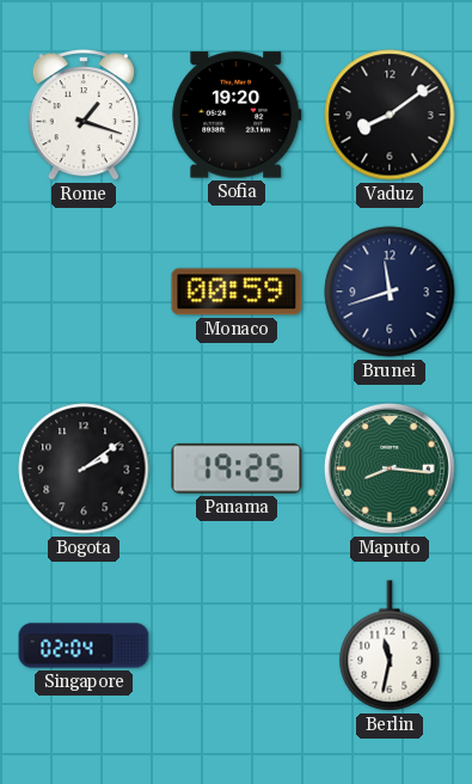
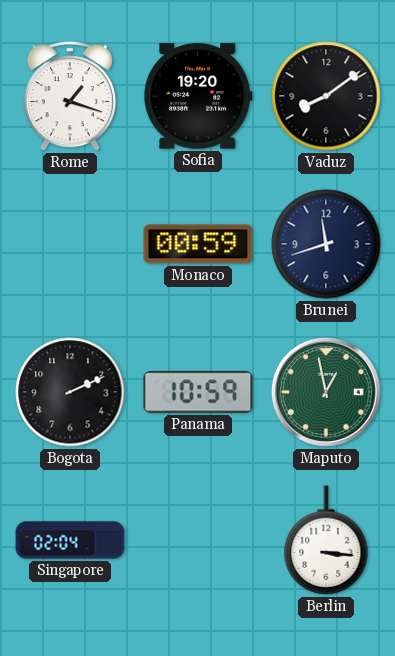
Bogota: 2:09 -> 2:11
Panama: 19:25 -> 10:59
Maputo: 8:16 -> 12:58
Berlin: 11:32 -> 3:16
